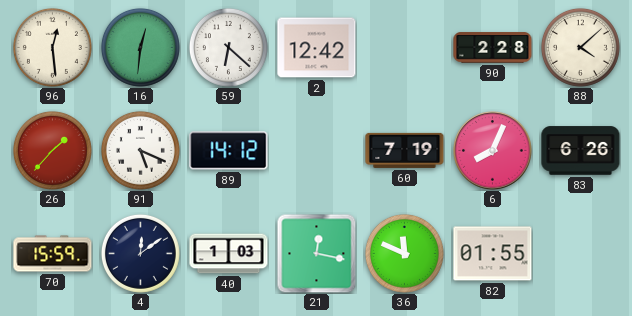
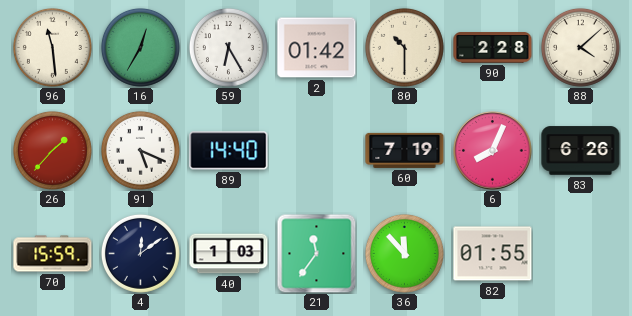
96: 12:29 -> 11:29
16: 12:31 -> 12:35
59: 6:22 -> 6:25
2: 12:42 -> 01:42
80: none -> 10:30
89: 14:12 -> 14:40
21: 12:17 -> 11:36
36: 11:49 -> 11:53
